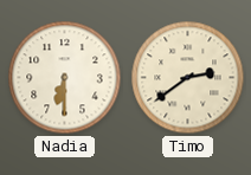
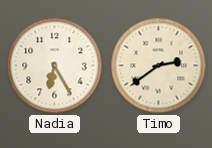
Nadia: 6:30 -> 6:25
